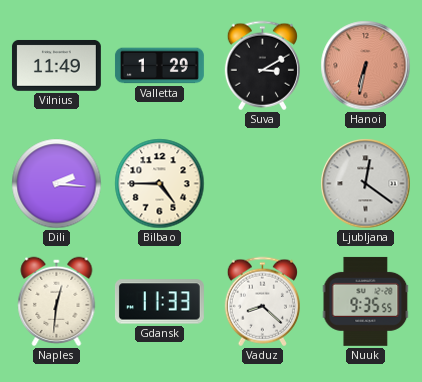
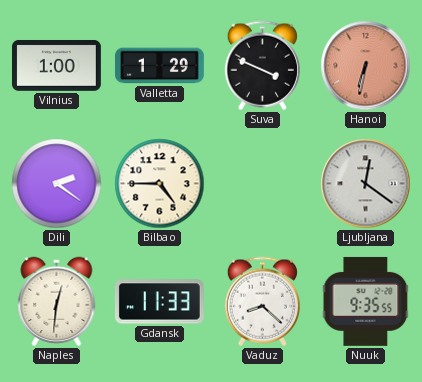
Vilnius: 11:49 -> 1:00
Suva: 3:10 -> 3:49
Dili: 2:16 -> 2:21
